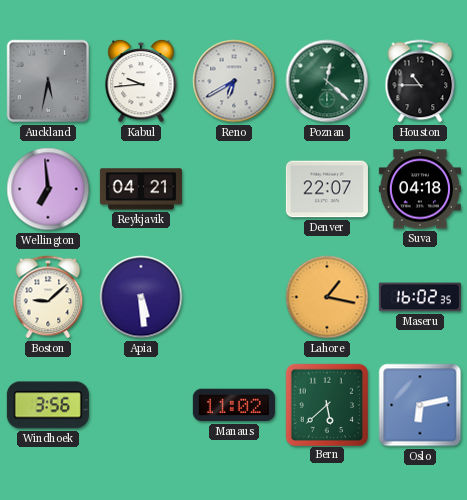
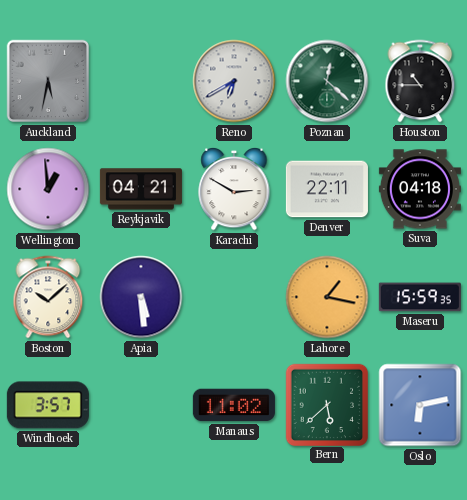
Kabul: 9:44 -> none
Wellington: 6:59 -> 12:59
Karachi: none -> 2:50
Denver: 22:07 -> 22:11
Boston: 9:08 -> 10:08
Maseru: 16:02 -> 15:59
Windhoek: 3:56 -> 3:57
